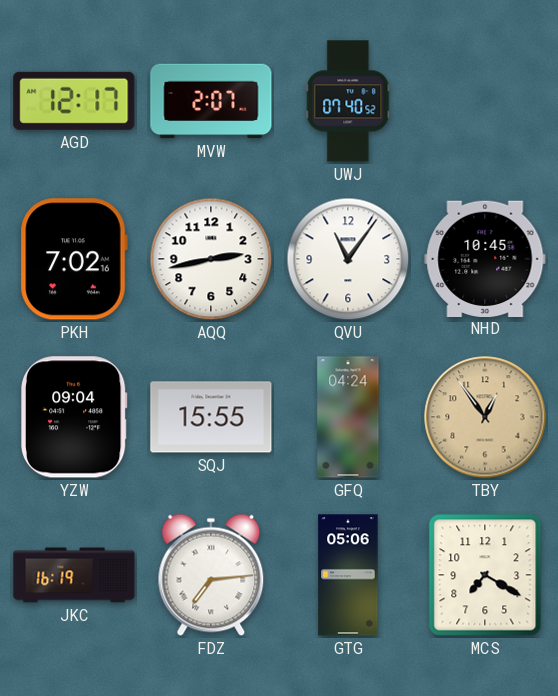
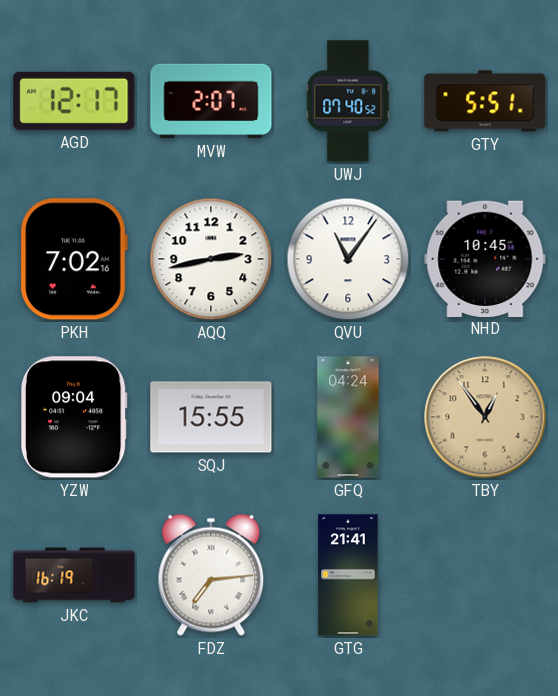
GTY: none -> 5:51
GTG: 05:06 -> 21:41
MCS: 7:20 -> none
